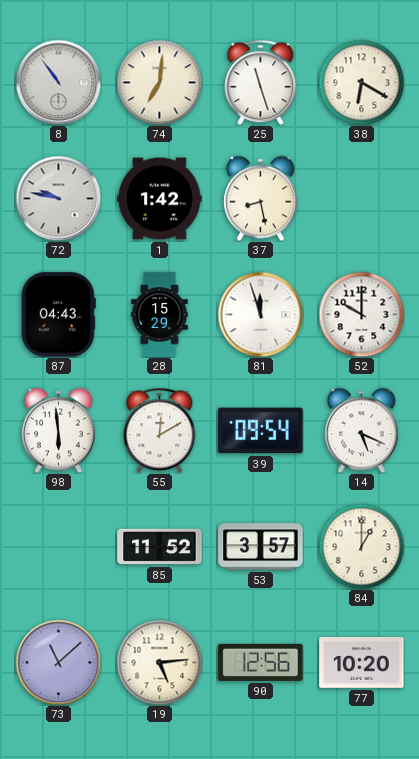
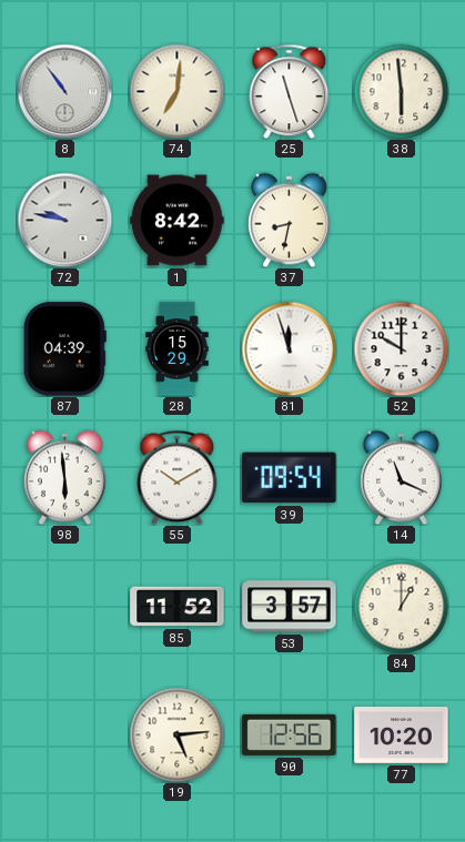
38: 6:20 -> 5:59
1: 1:42 -> 8:42
37: 8:28 -> 8:32
87: 04:43 -> 04:39
55: 12:10 -> 10:10
14: 5:19 -> 11:19
73: 11:08 -> none
